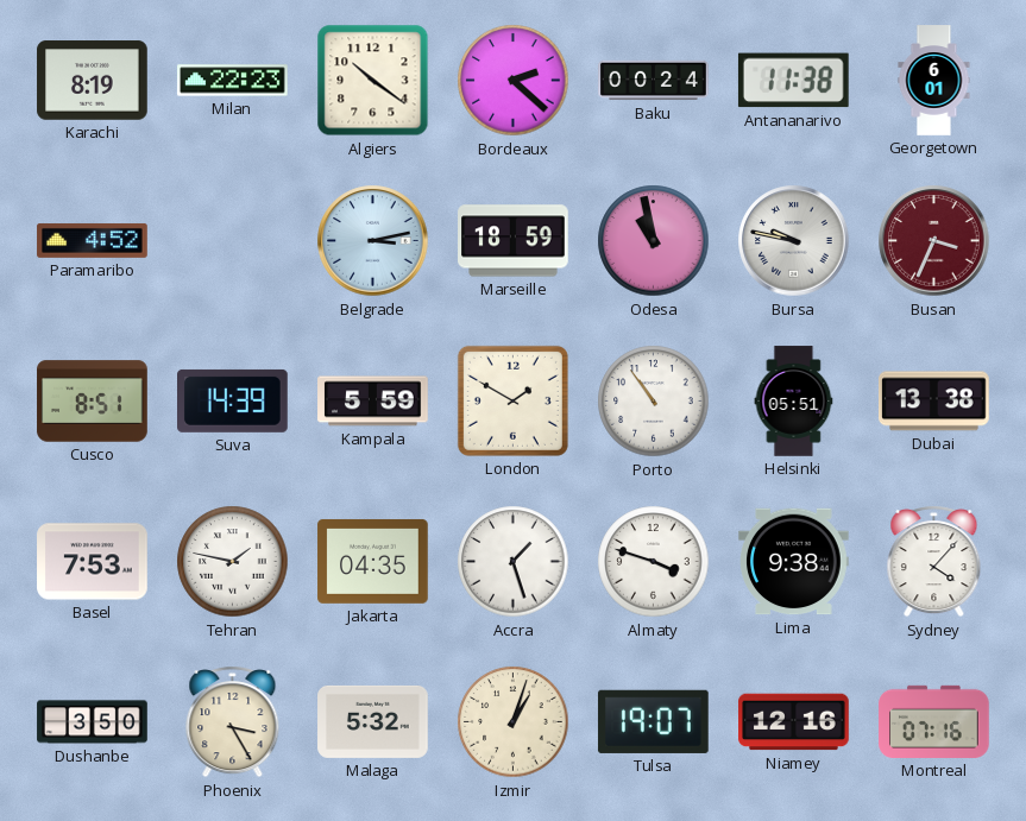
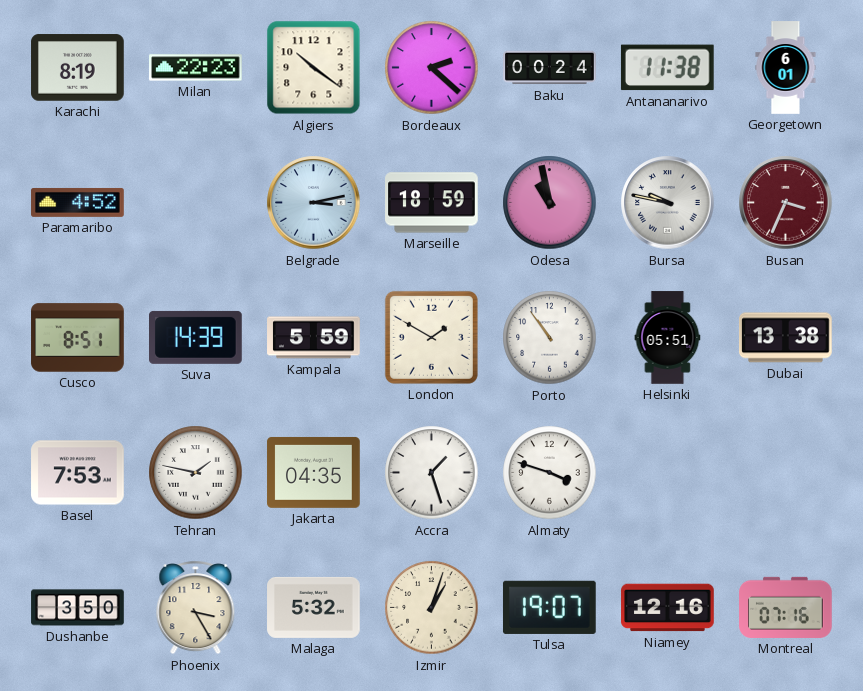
Lima: 9:38 -> none
Sydney: 4:07 -> none
